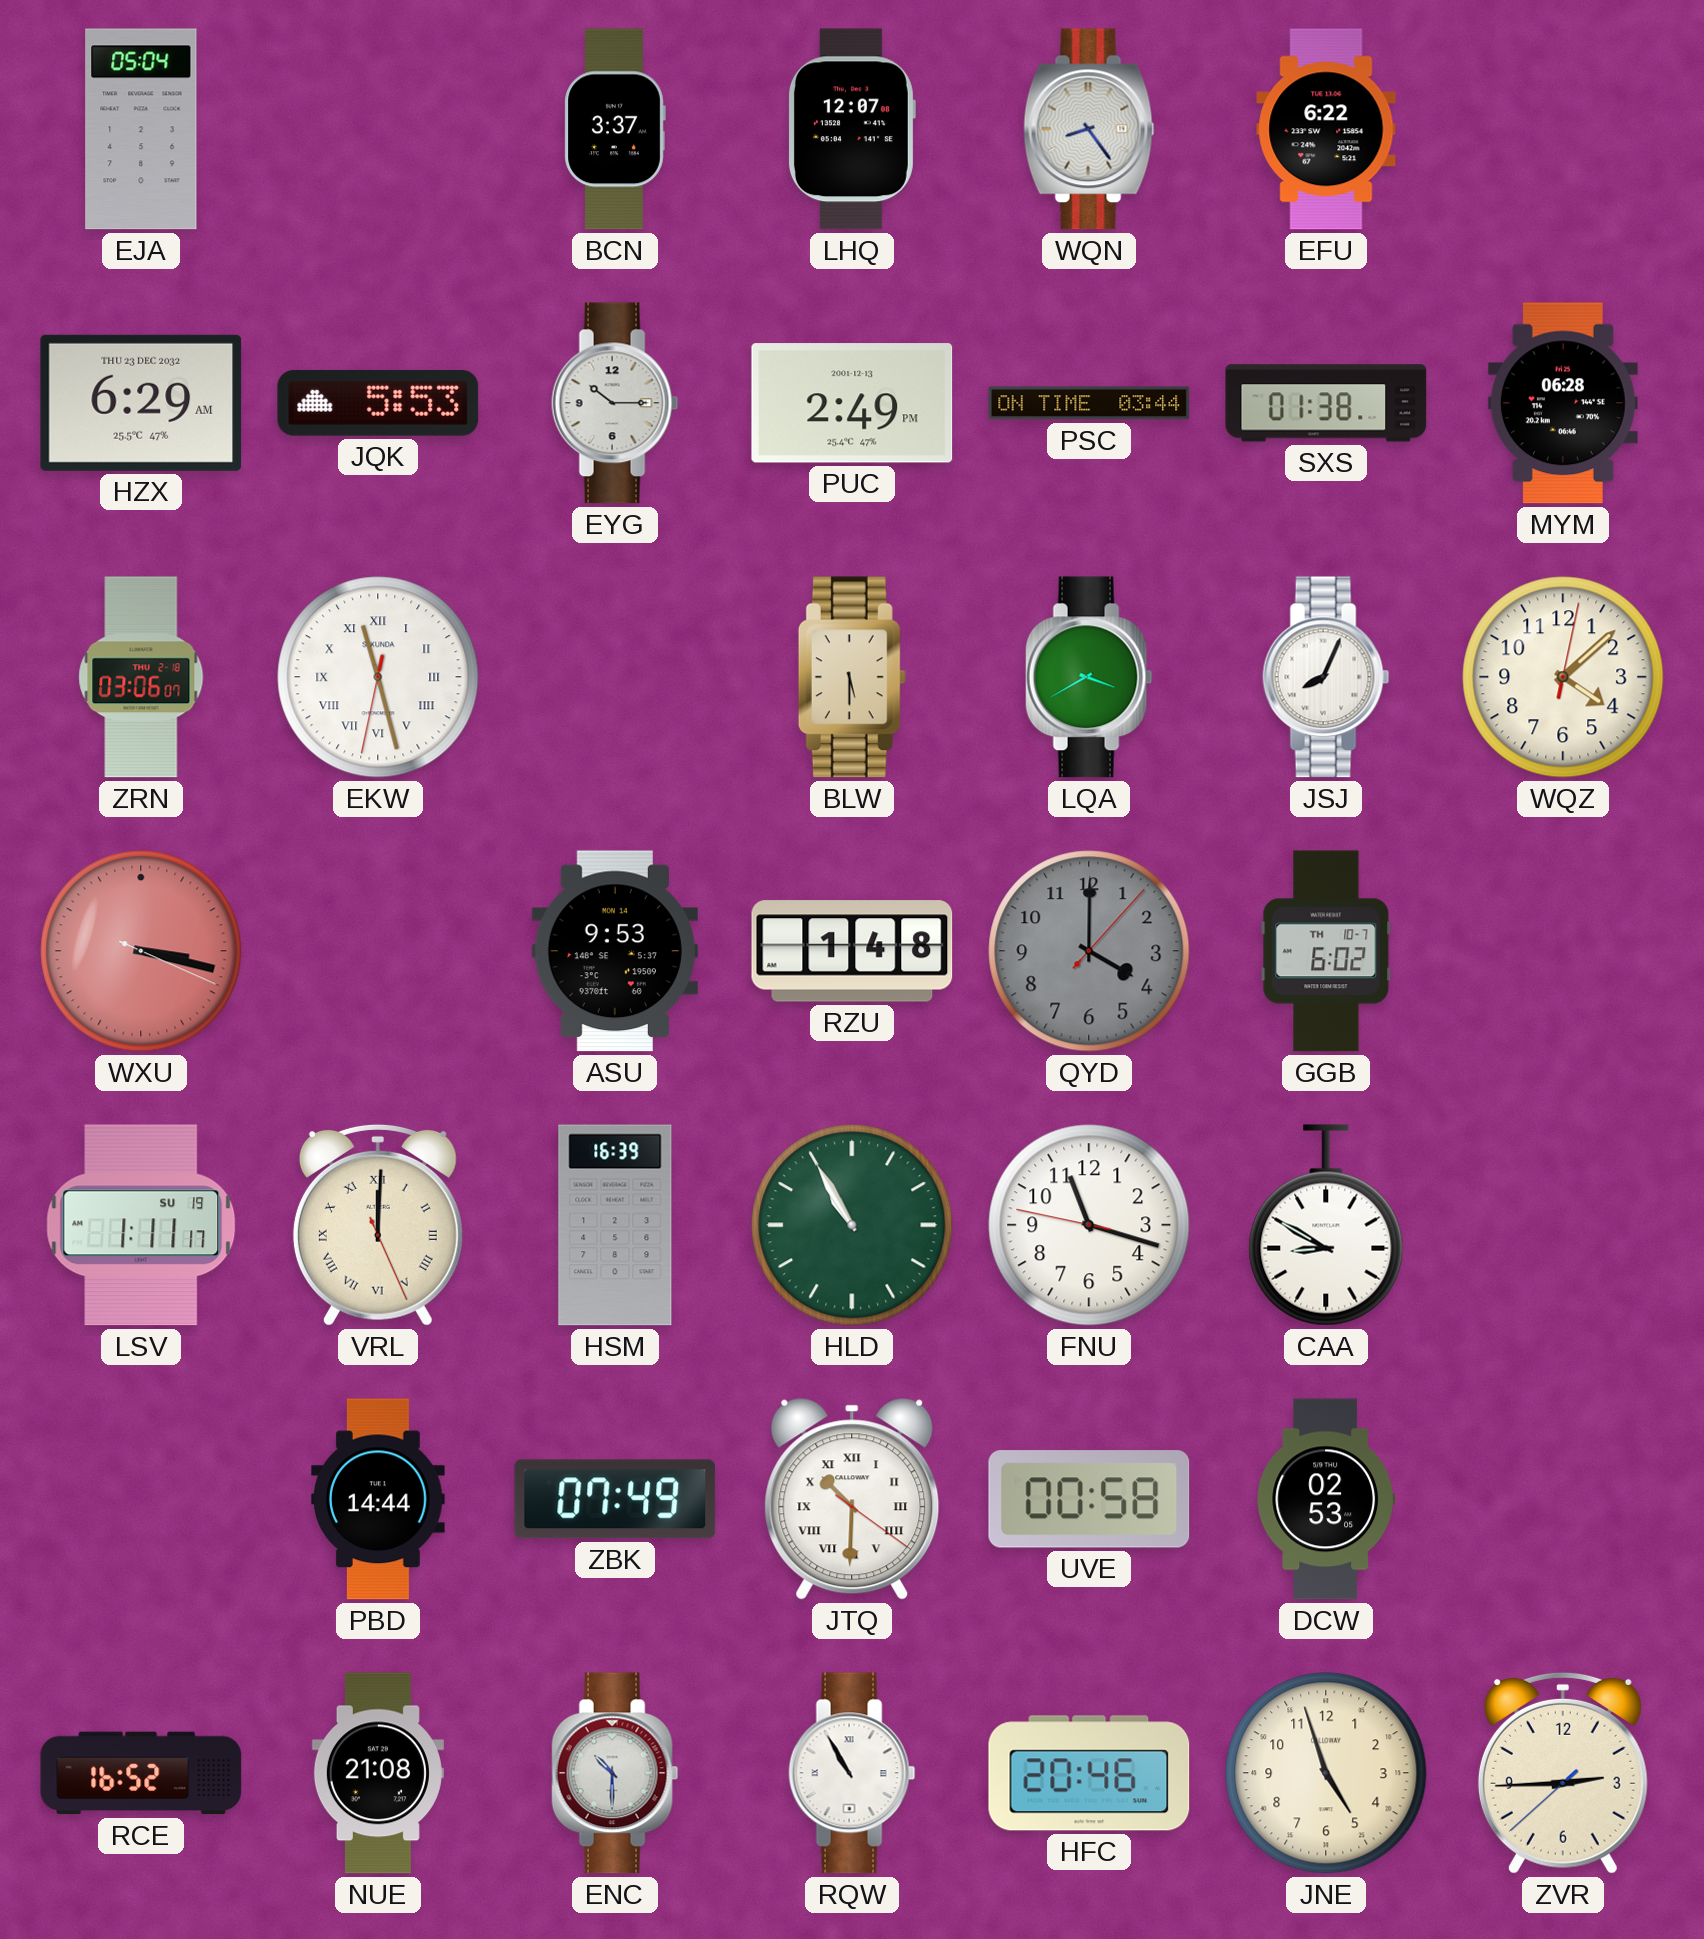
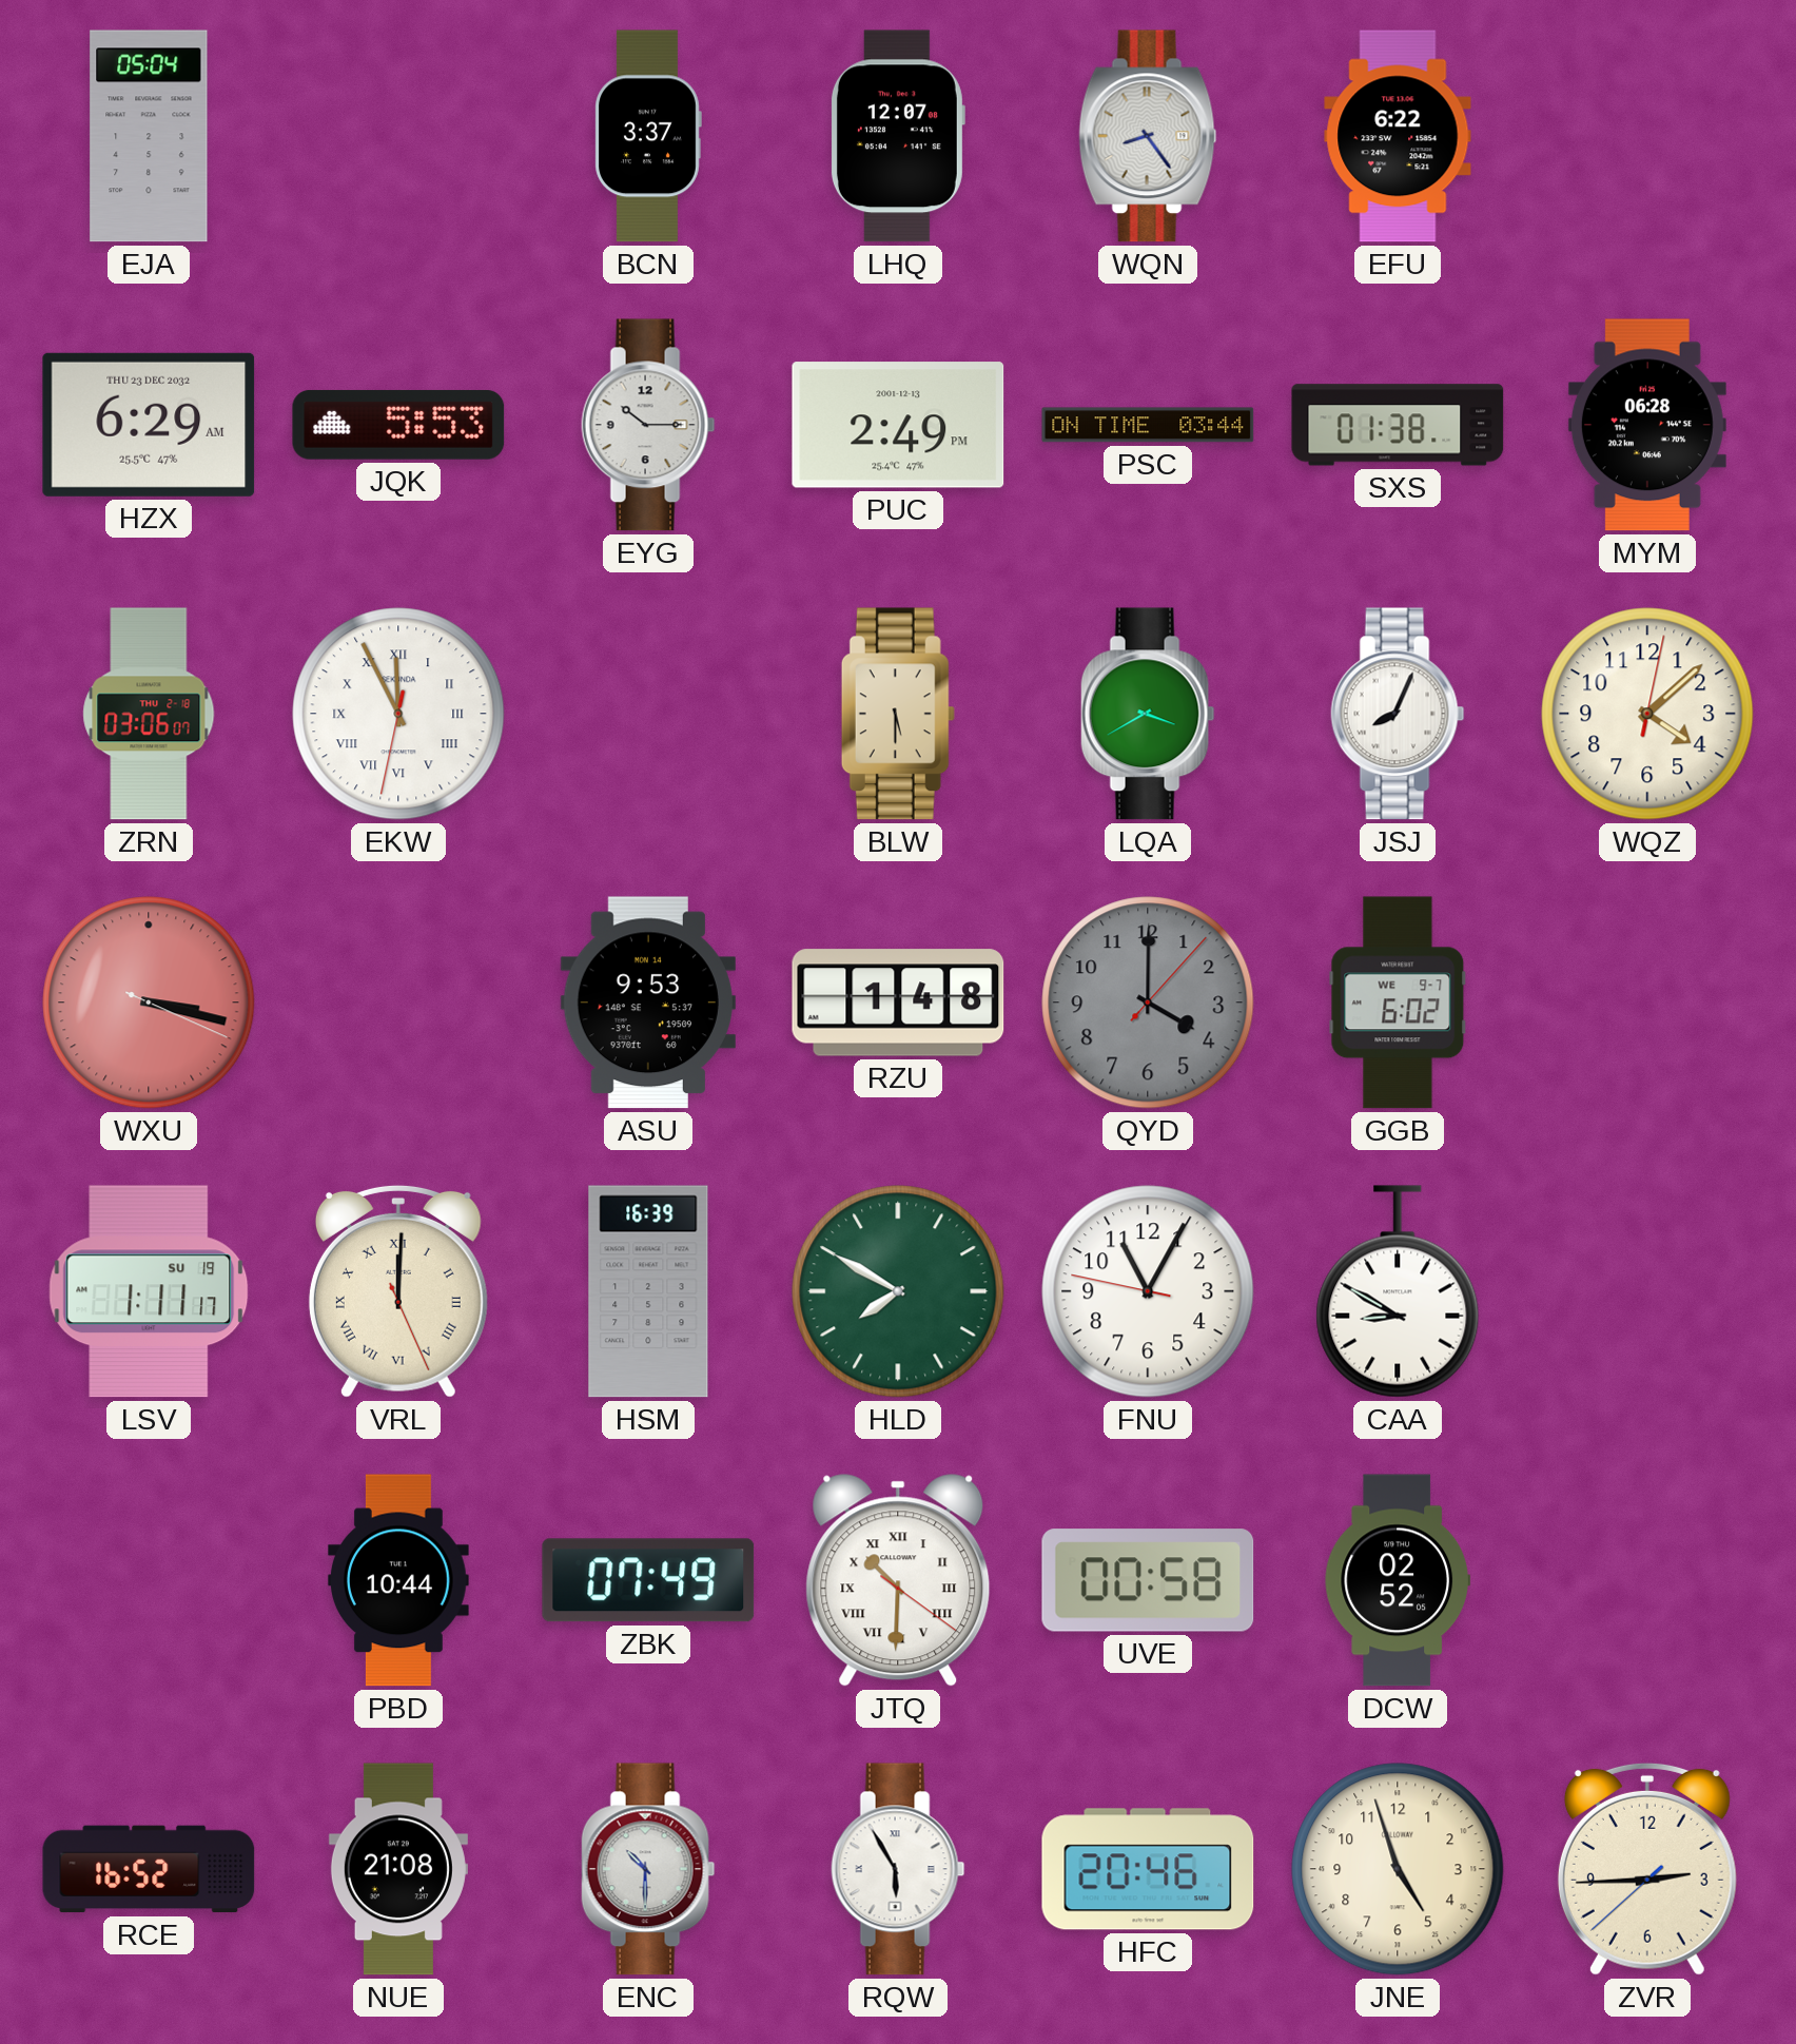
EKW: 11:27 -> 11:55
GGB date: TH 10-7 -> WE 9-7
HLD: 10:55 -> 7:50
FNU: 11:17 -> 11:04
PBD: 14:44 -> 10:44
DCW: 02:53 -> 02:52
RQW: 10:55 -> 5:55
